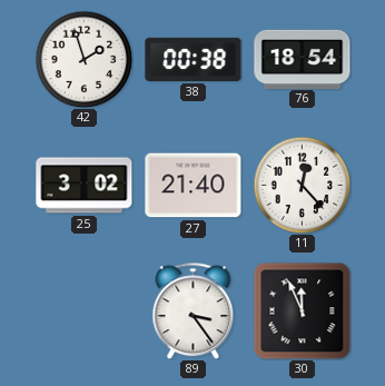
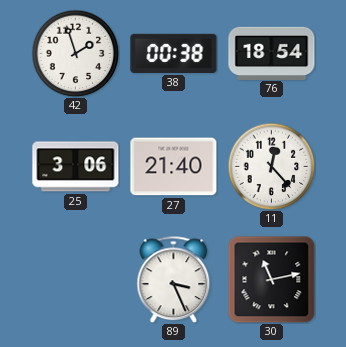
25: 3:02 -> 3:06
89: 3:24 -> 3:26
30: 11:56 -> 11:13
